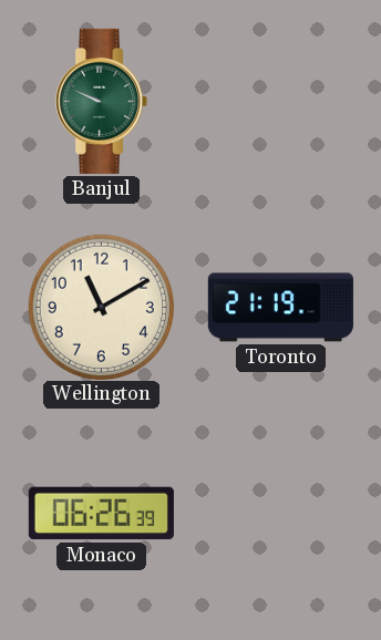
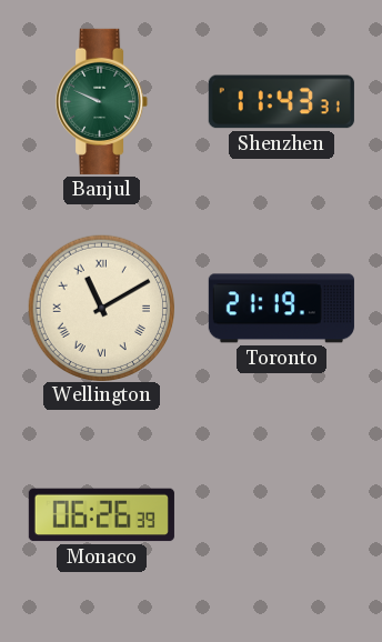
Shenzhen: none -> 11:43
Wellington numerals: Arabic -> Roman
